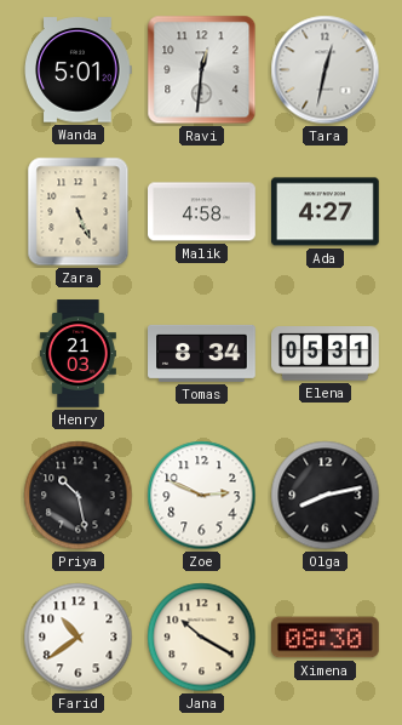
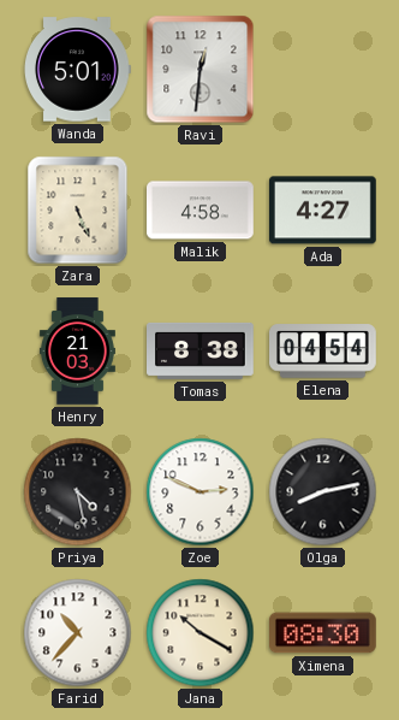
Tara: 12:32 -> none
Tomas: 8:34 -> 8:38
Elena: 05:31 -> 04:54
Priya: 10:28 -> 4:28
Farid: 10:39 -> 10:37
